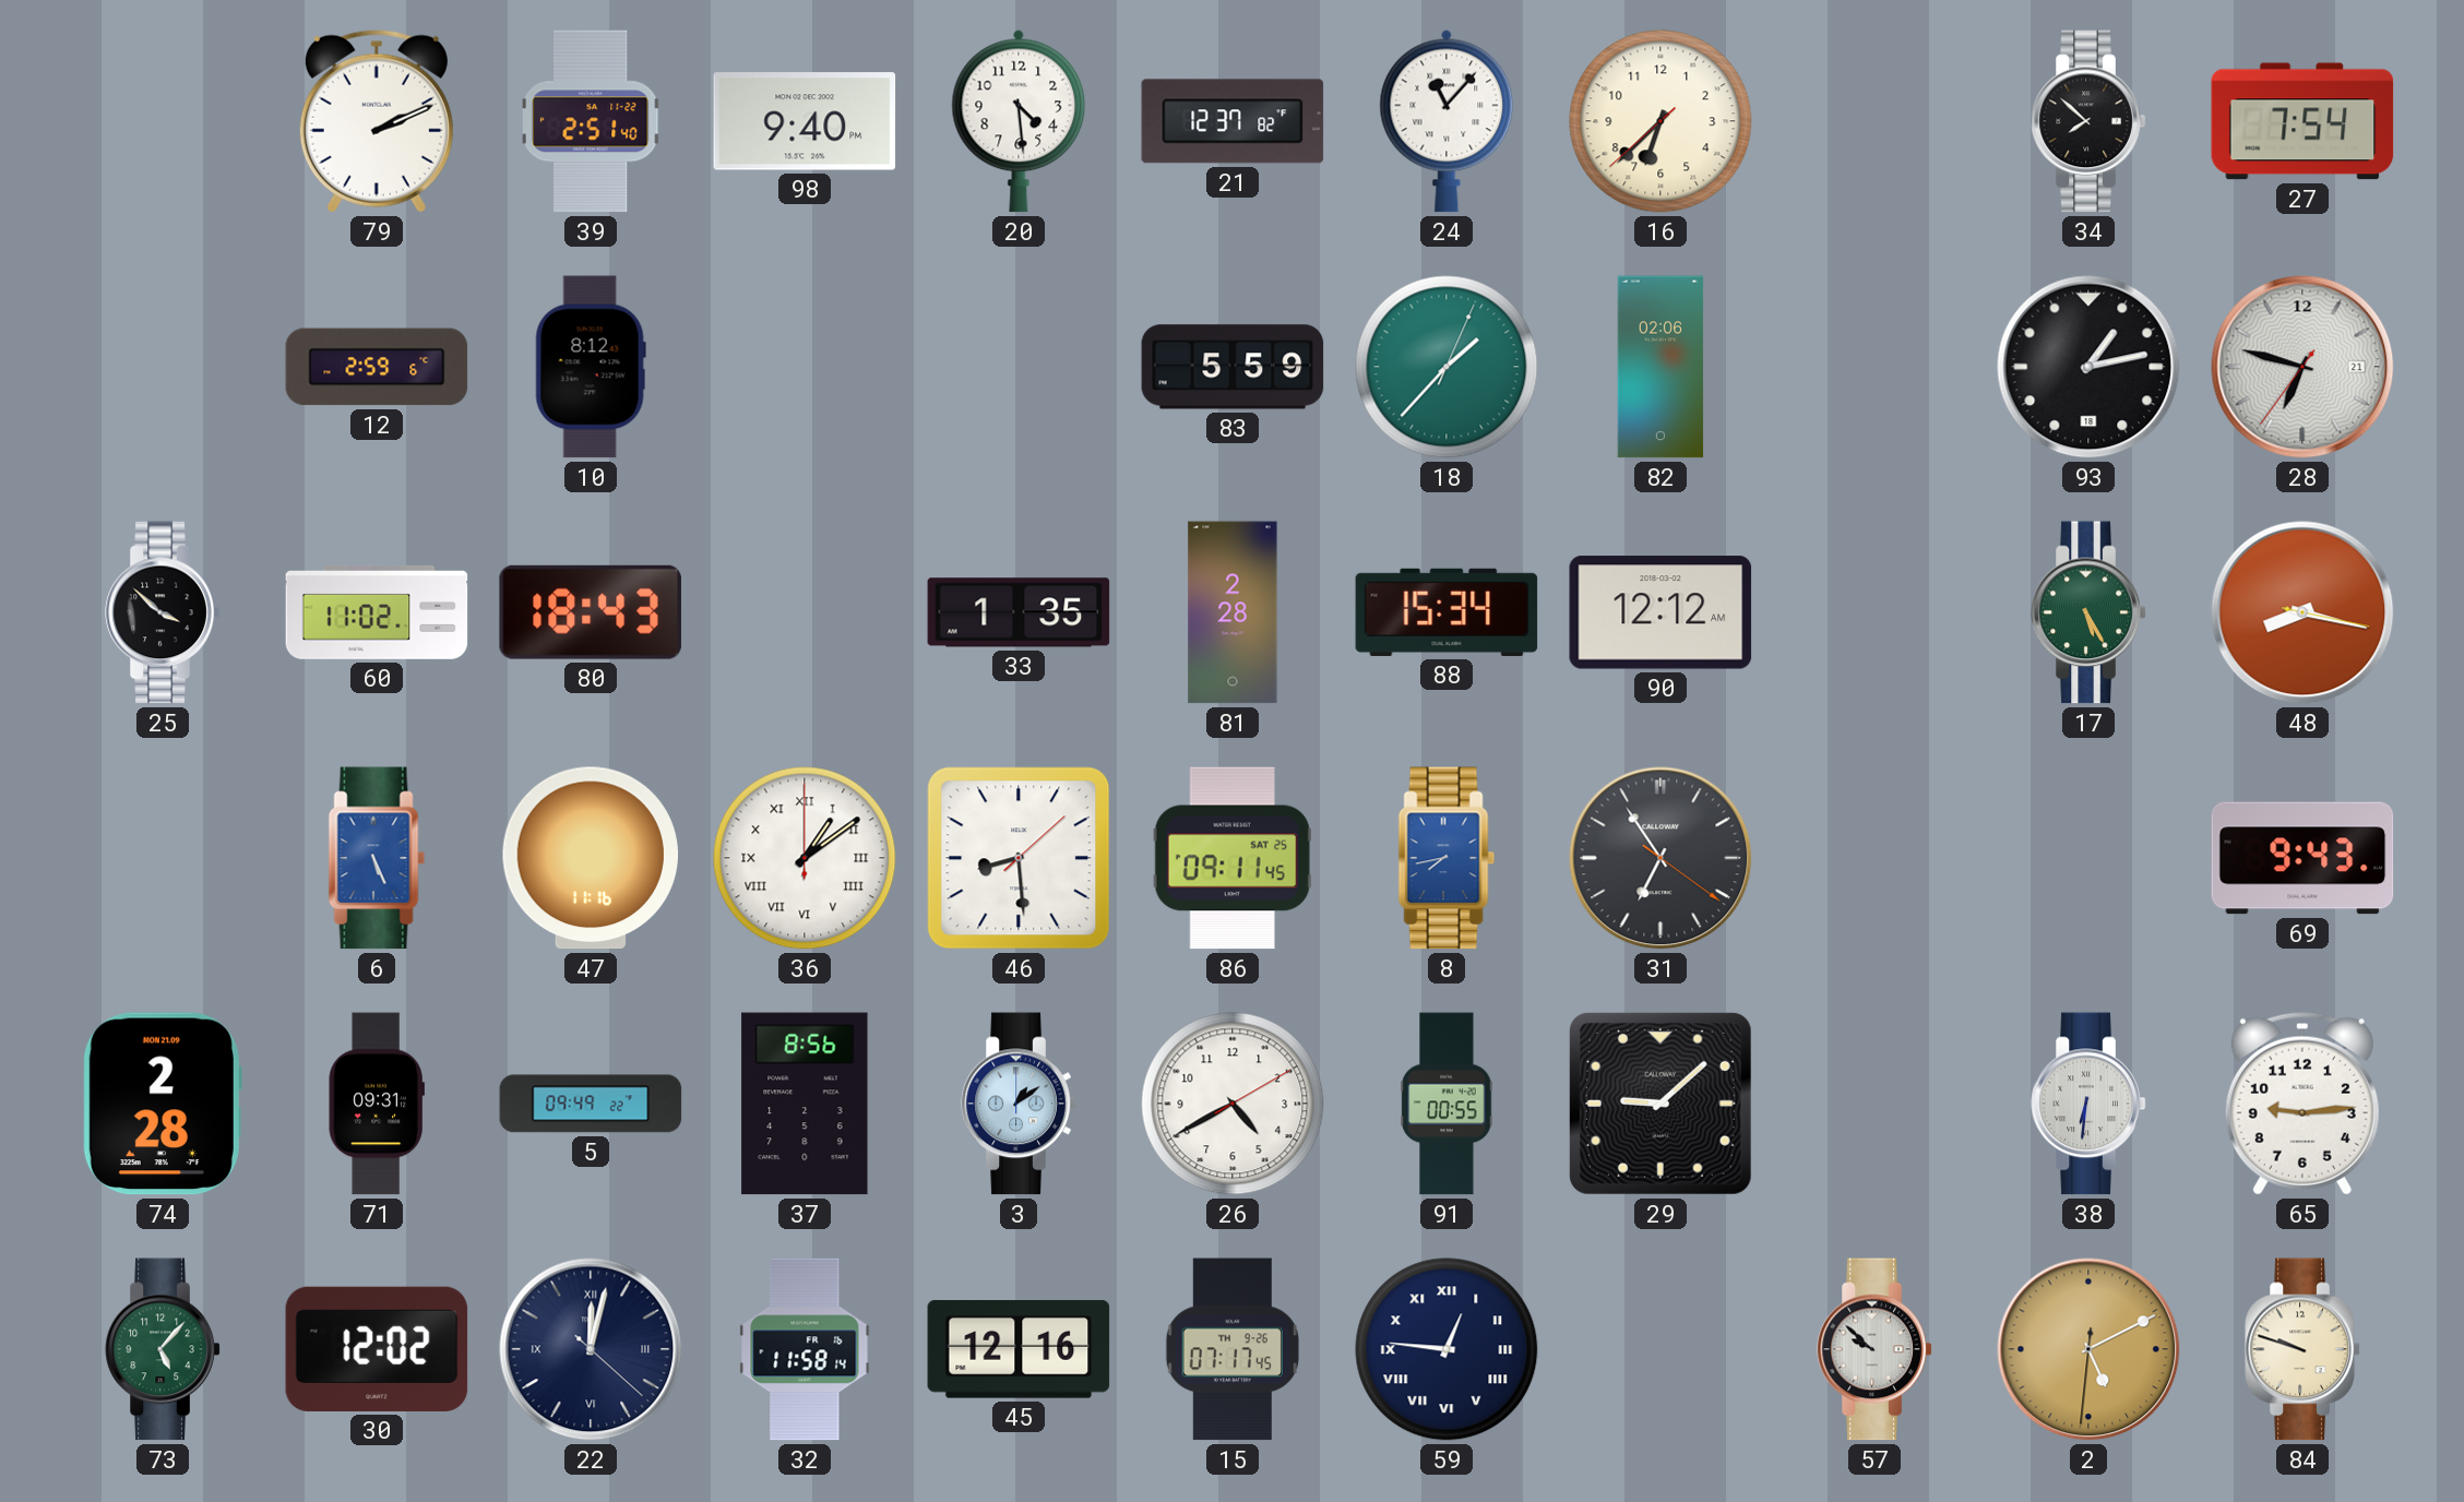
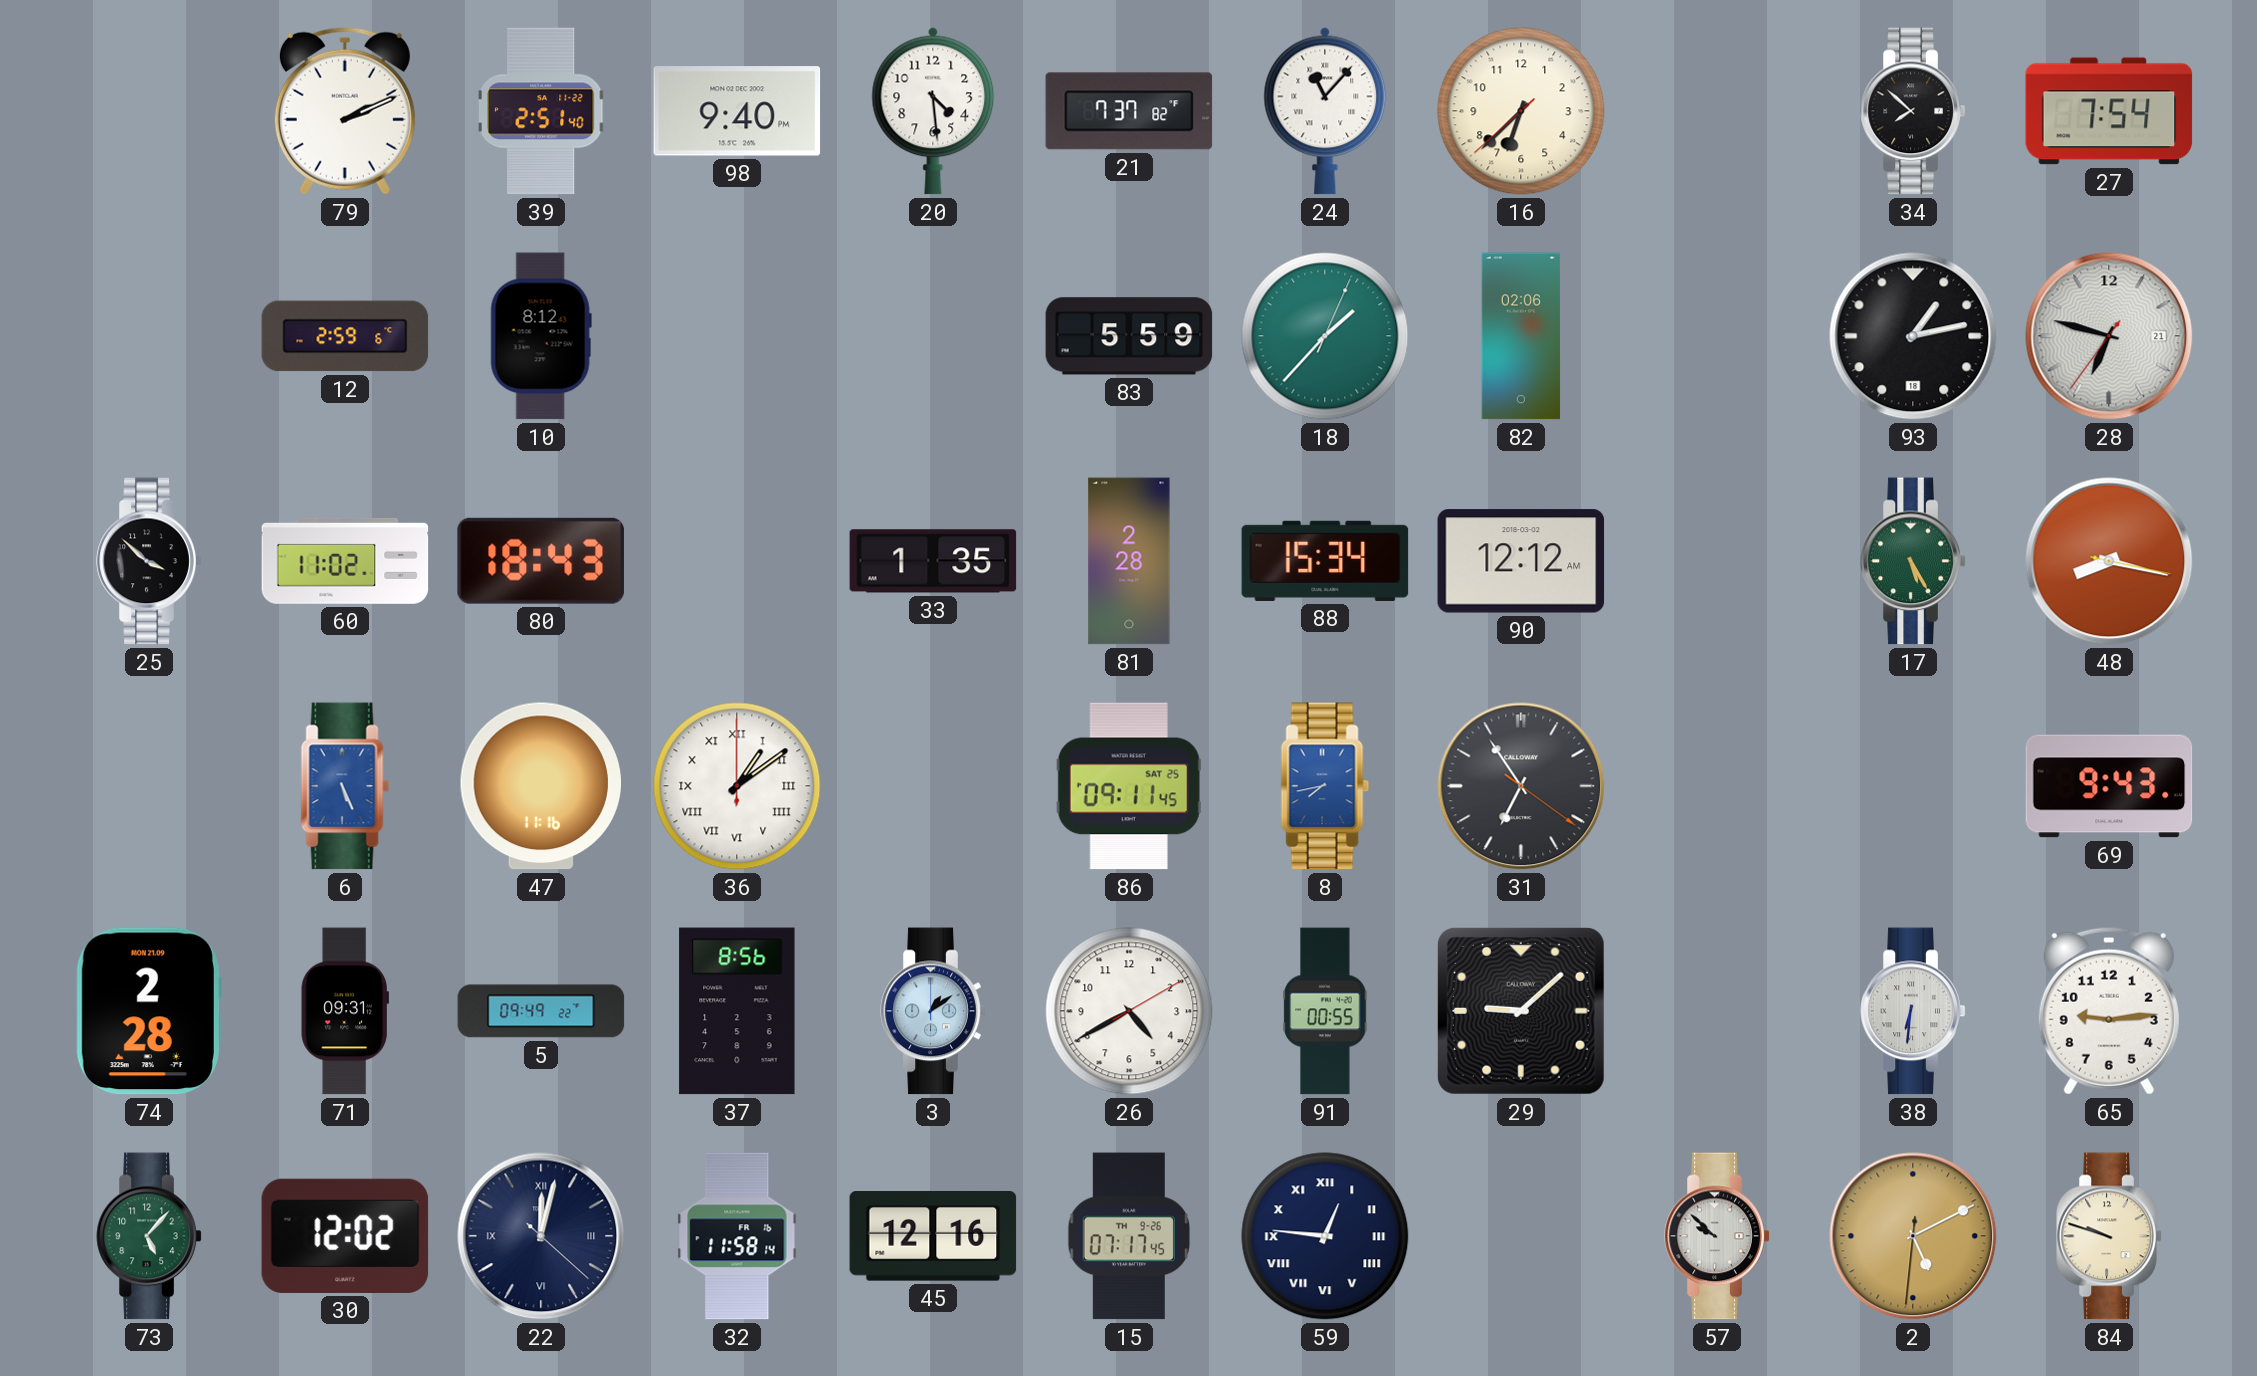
21: 12:37 -> 7:37
46: 8:29 -> none
